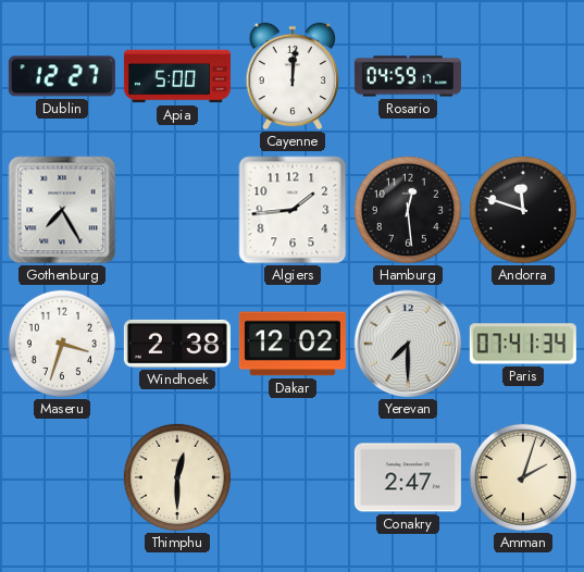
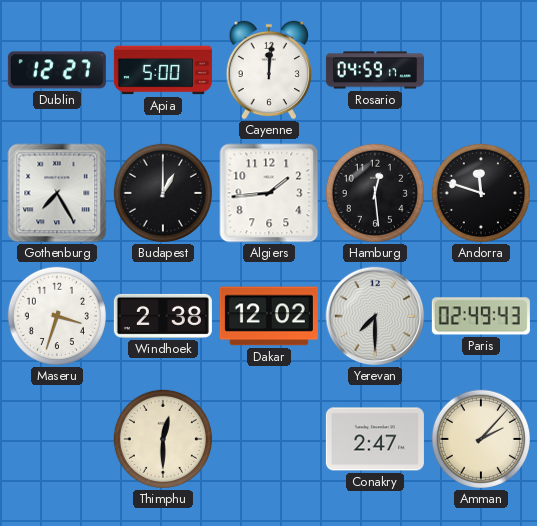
Budapest: none -> 1:00
Paris: 07:41 -> 02:49
Amman: 2:03 -> 2:07
